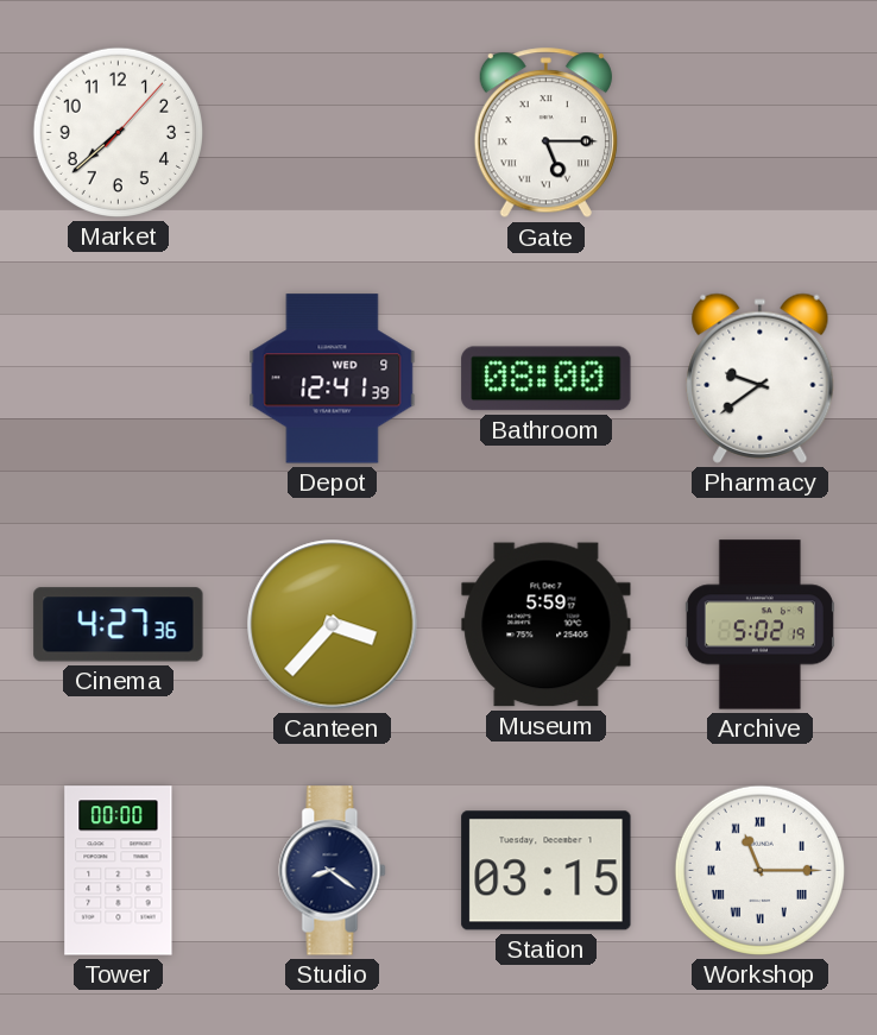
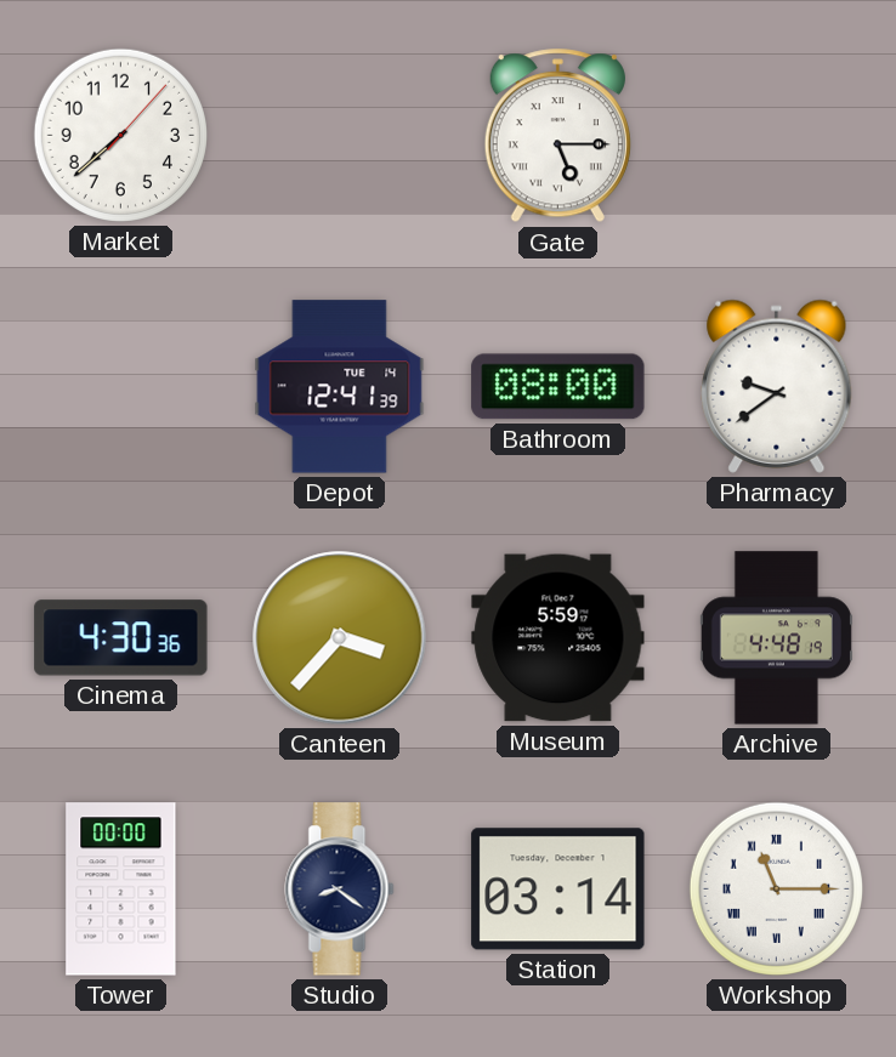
Depot date: WED 9 -> TUE 14
Cinema: 4:27 -> 4:30
Archive: 5:02 -> 4:48
Station: 03:15 -> 03:14
